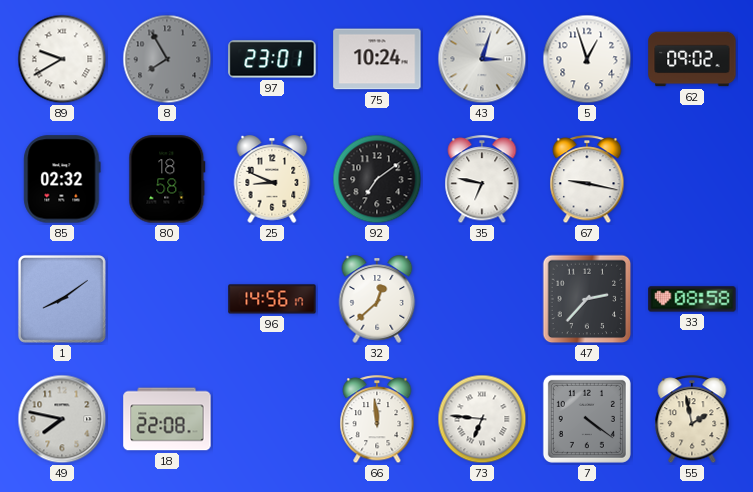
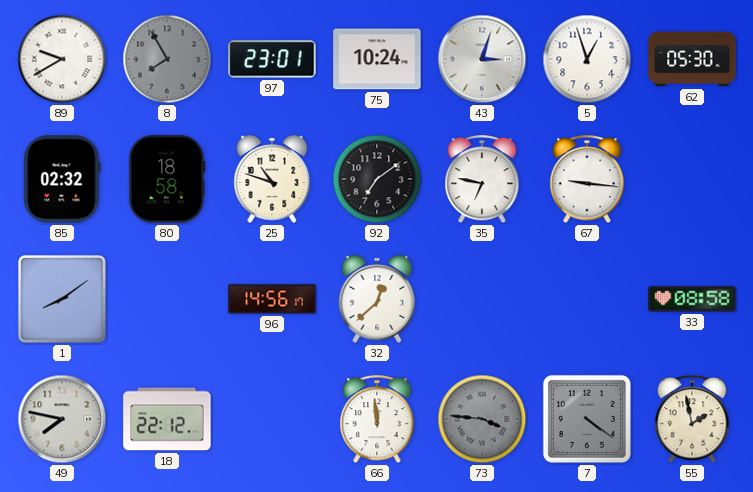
62: 09:02 -> 05:30
25: 8:49 -> 10:48
67: 9:17 -> 9:16
47: 2:37 -> none
18: 22:08 -> 22:12
73: 6:46 -> 3:46
73 dial: white -> grey
